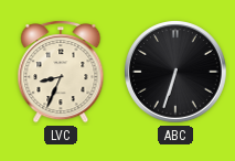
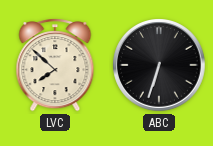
LVC: 8:34 -> 7:52
